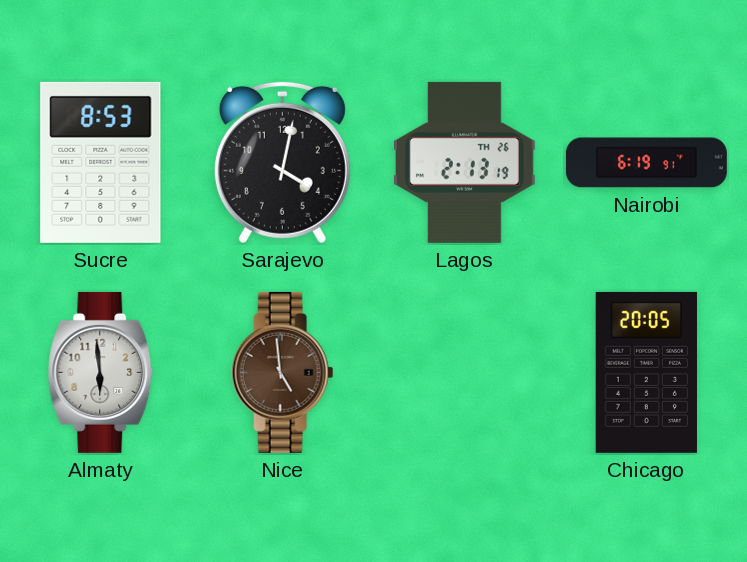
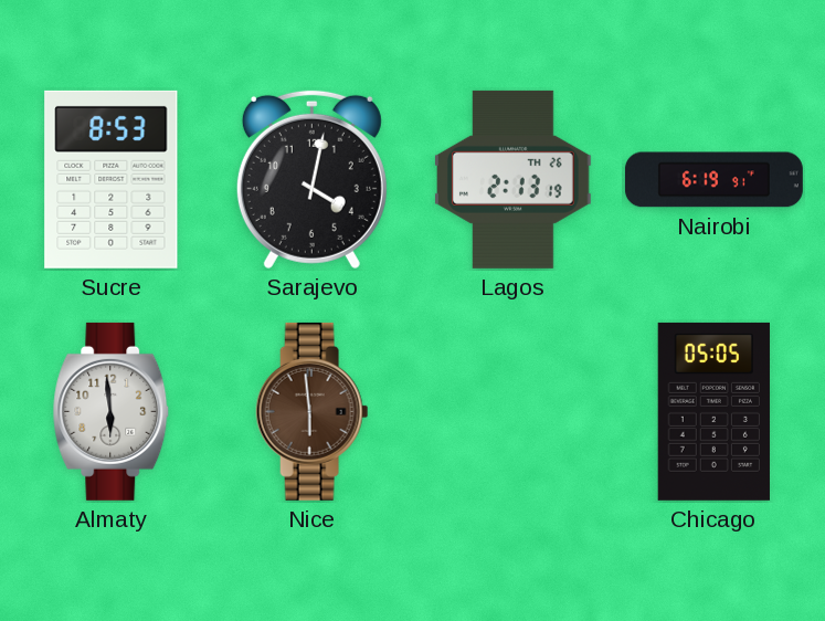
Nice: 4:59 -> 5:59
Chicago: 20:05 -> 05:05
